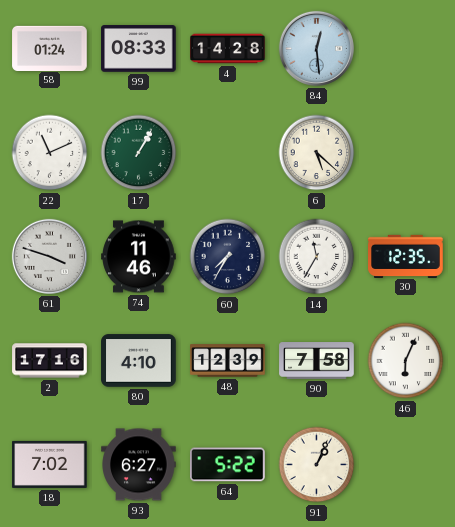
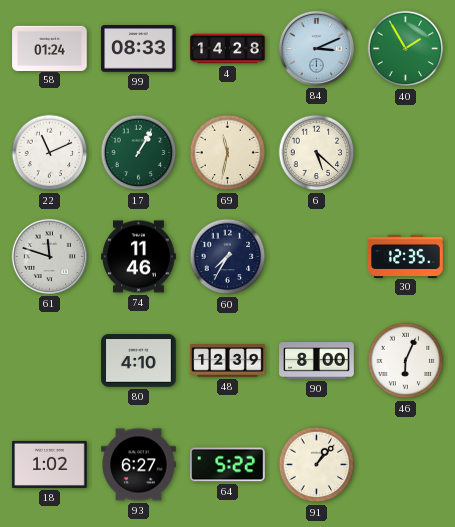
84: 12:29 -> 3:11
40: none -> 1:55
69: none -> 11:32
61: 3:48 -> 11:48
14: 11:35 -> none
2: 17:16 -> none
90: 7:58 -> 8:00
18: 7:02 -> 1:02
91: 1:04 -> 1:07
